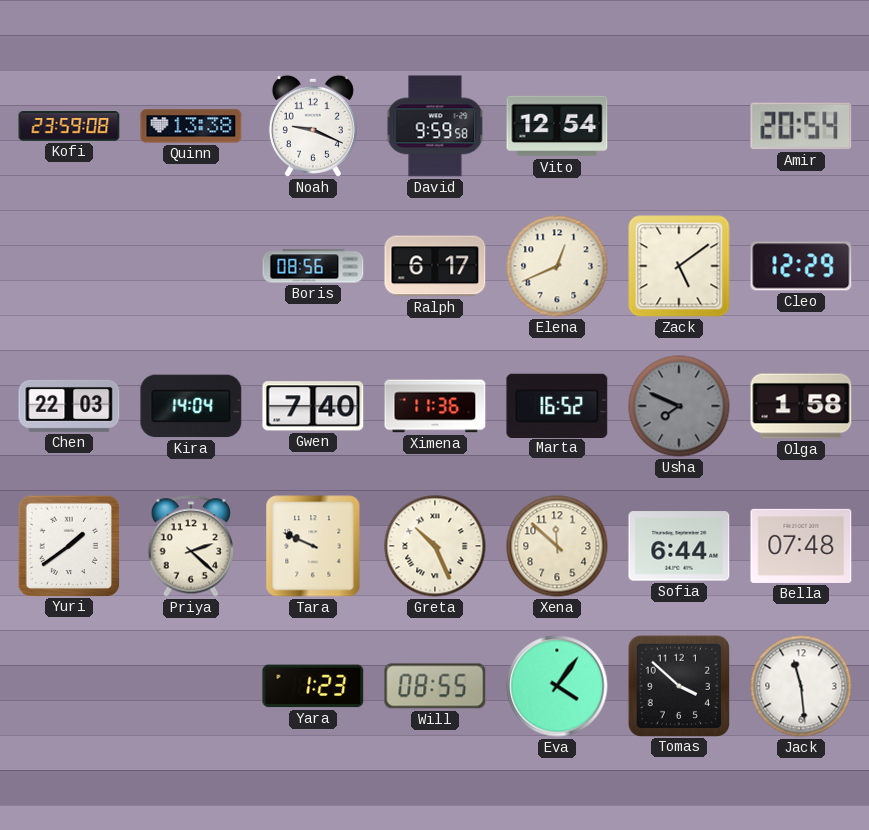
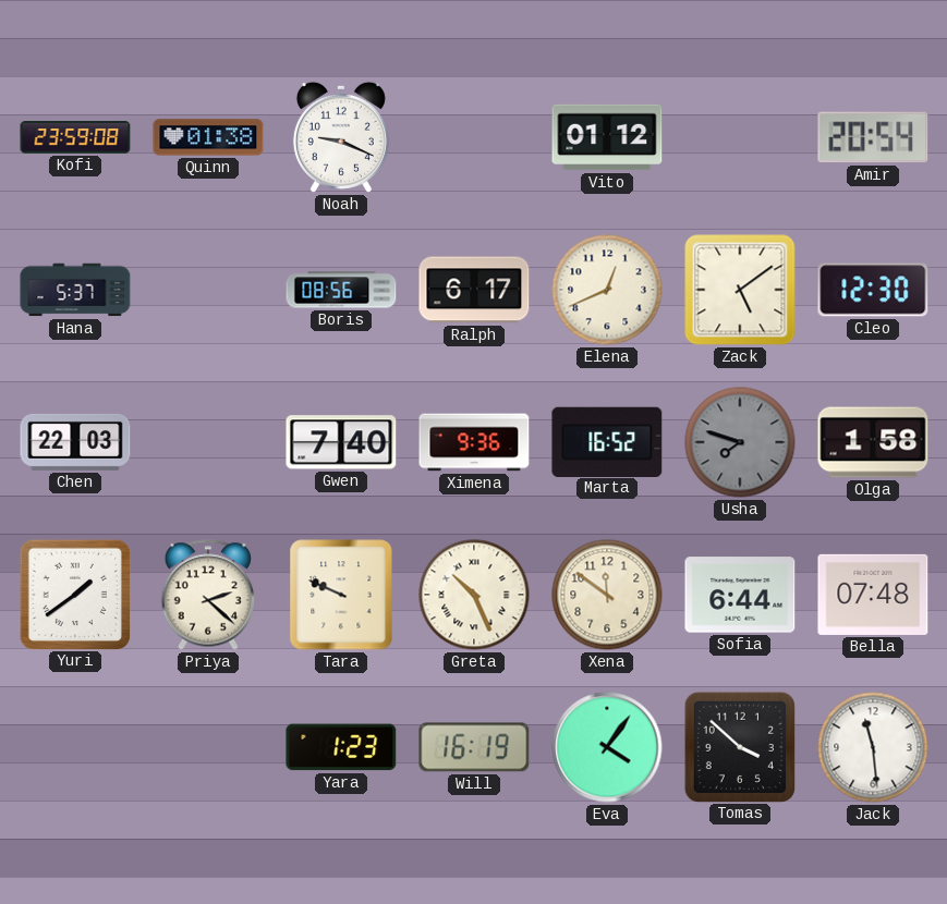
Quinn: 13:38 -> 01:38
David: 9:59 -> none
Vito: 12:54 -> 01:12
Hana: none -> 5:37
Cleo: 12:29 -> 12:30
Kira: 14:04 -> none
Ximena: 11:36 -> 9:36
Usha: 7:49 -> 7:48
Xena: 11:52 -> 11:51
Will: 08:55 -> 16:19
